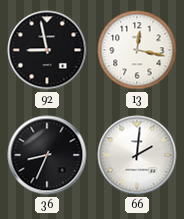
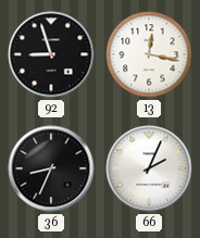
92: 8:58 -> 8:57
66: 2:01 -> 2:04
